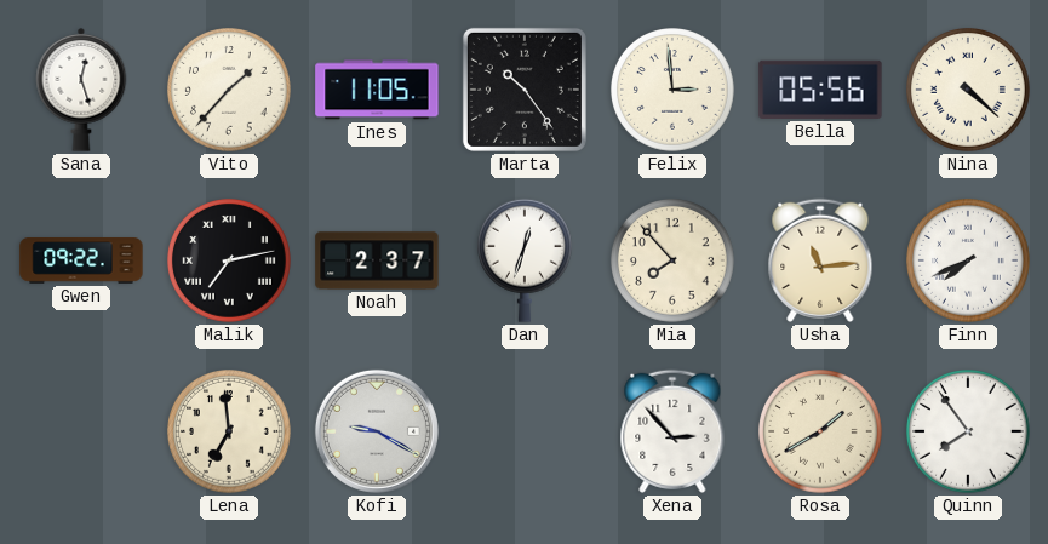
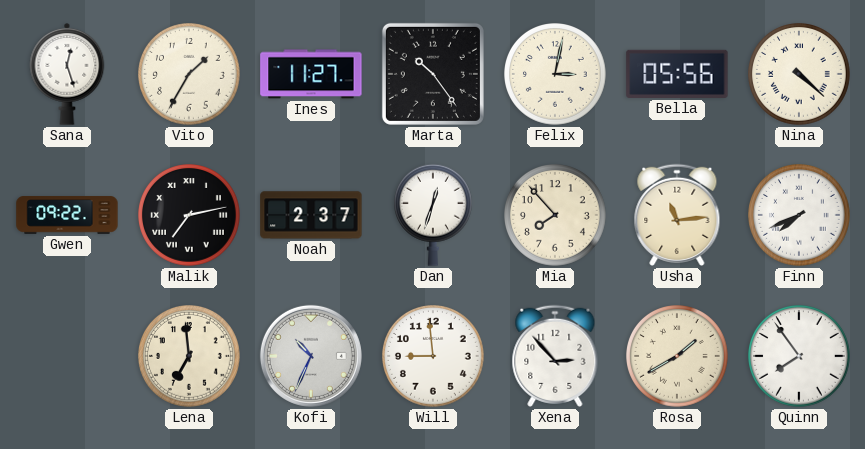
Vito: 1:37 -> 1:35
Ines: 11:05 -> 11:27
Felix: 2:59 -> 3:02
Kofi: 9:20 -> 10:34
Will: none -> 8:59
